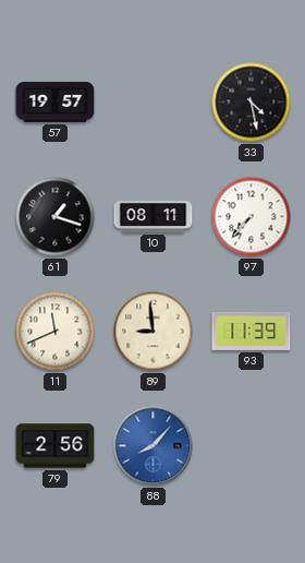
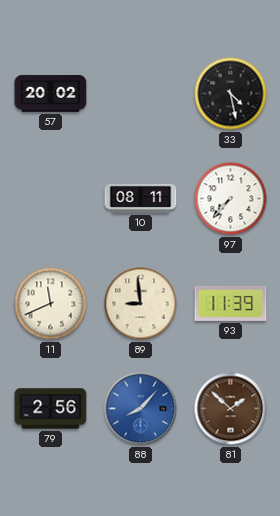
57: 19:57 -> 20:02
61: 1:18 -> none
81: none -> 1:52
